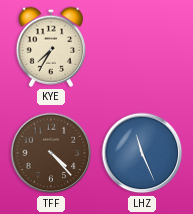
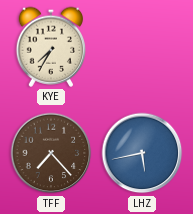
TFF: 4:23 -> 7:23
LHZ: 11:26 -> 5:43
